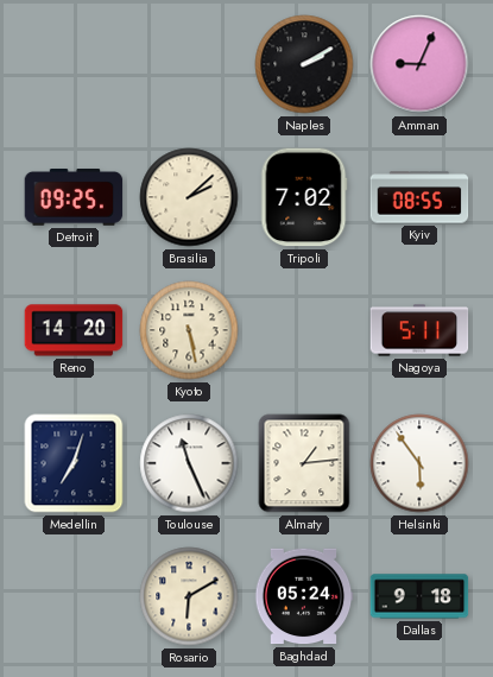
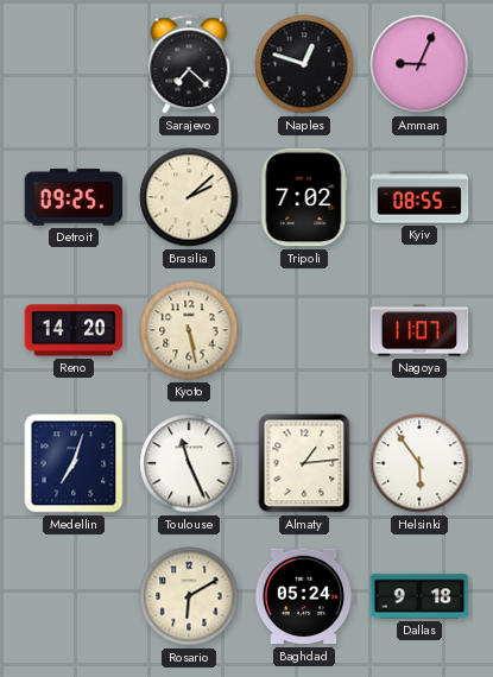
Sarajevo: none -> 7:22
Naples: 2:10 -> 12:48
Nagoya: 5:11 -> 11:07
